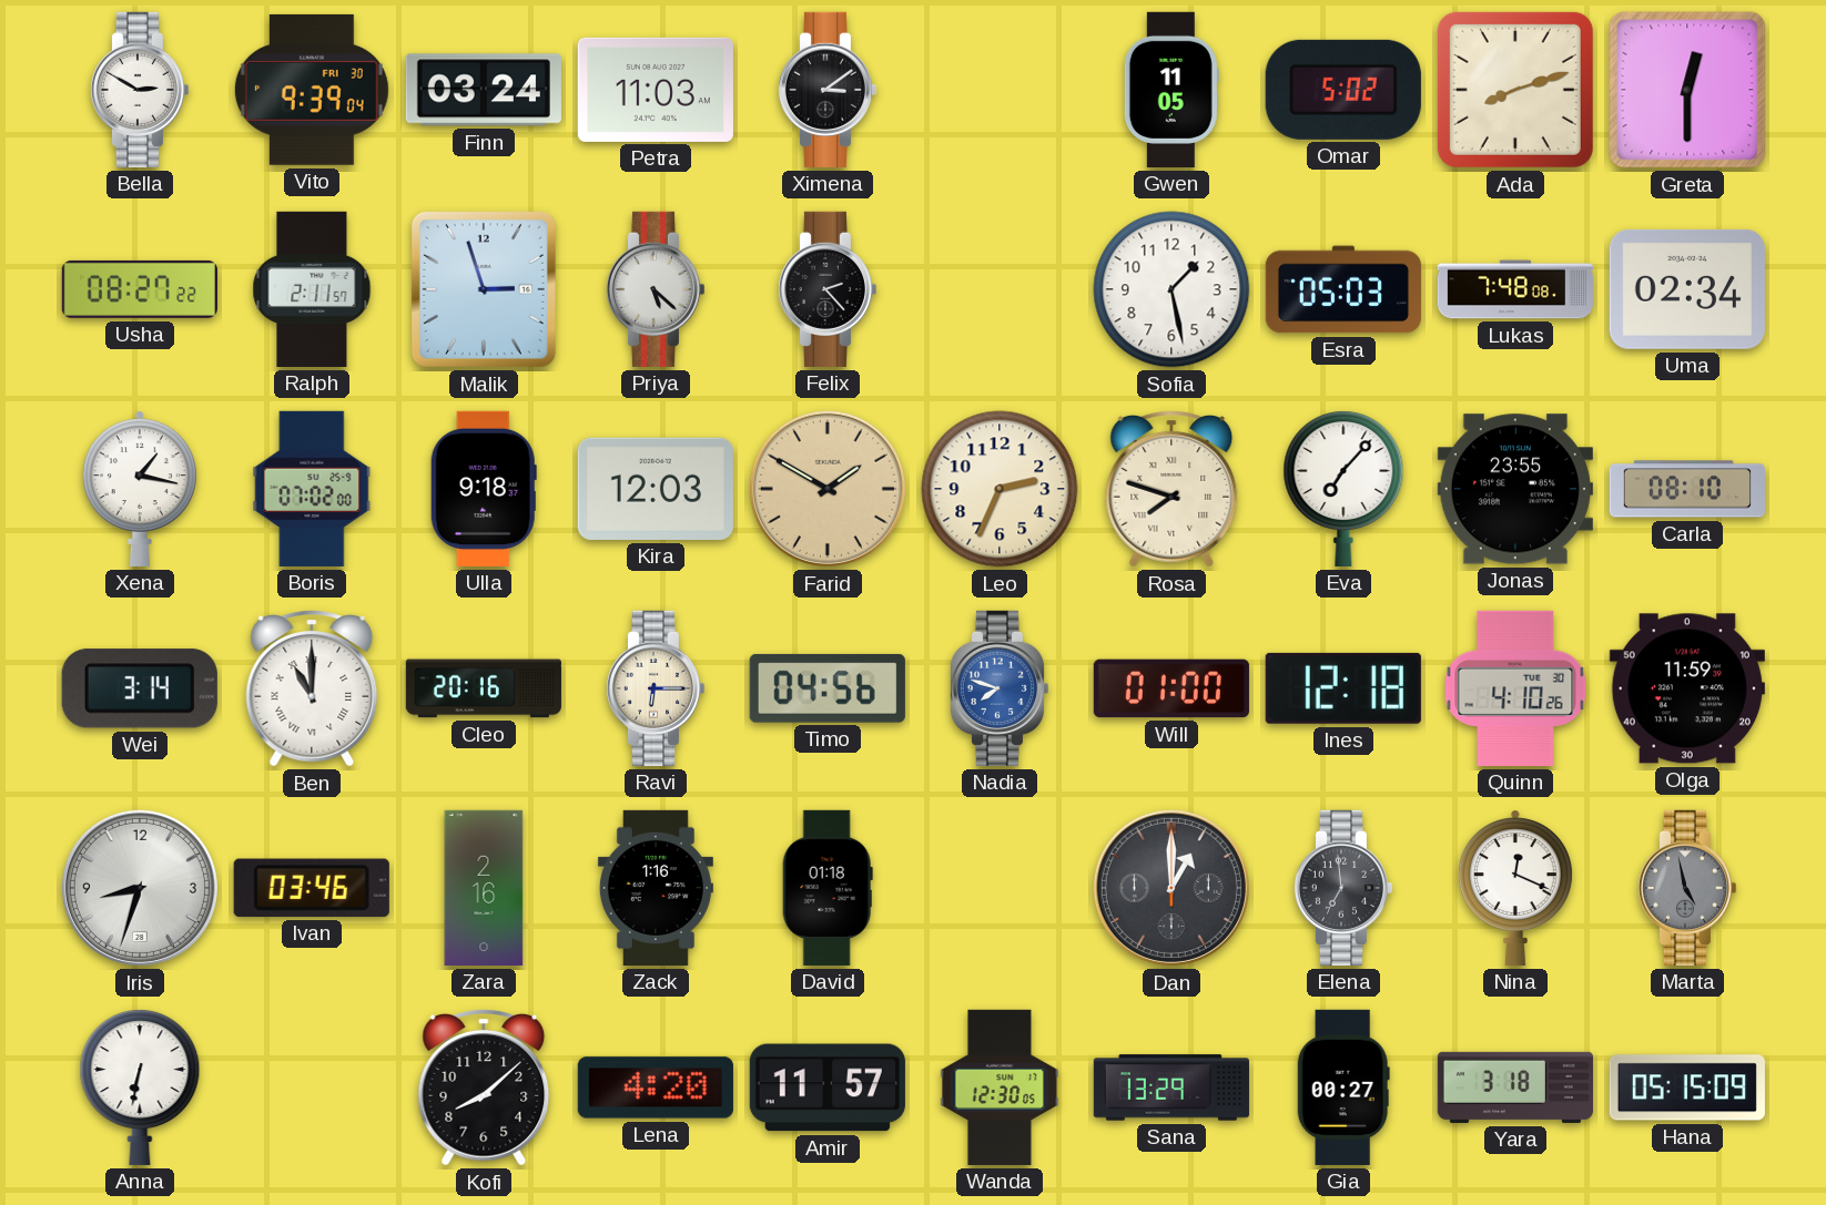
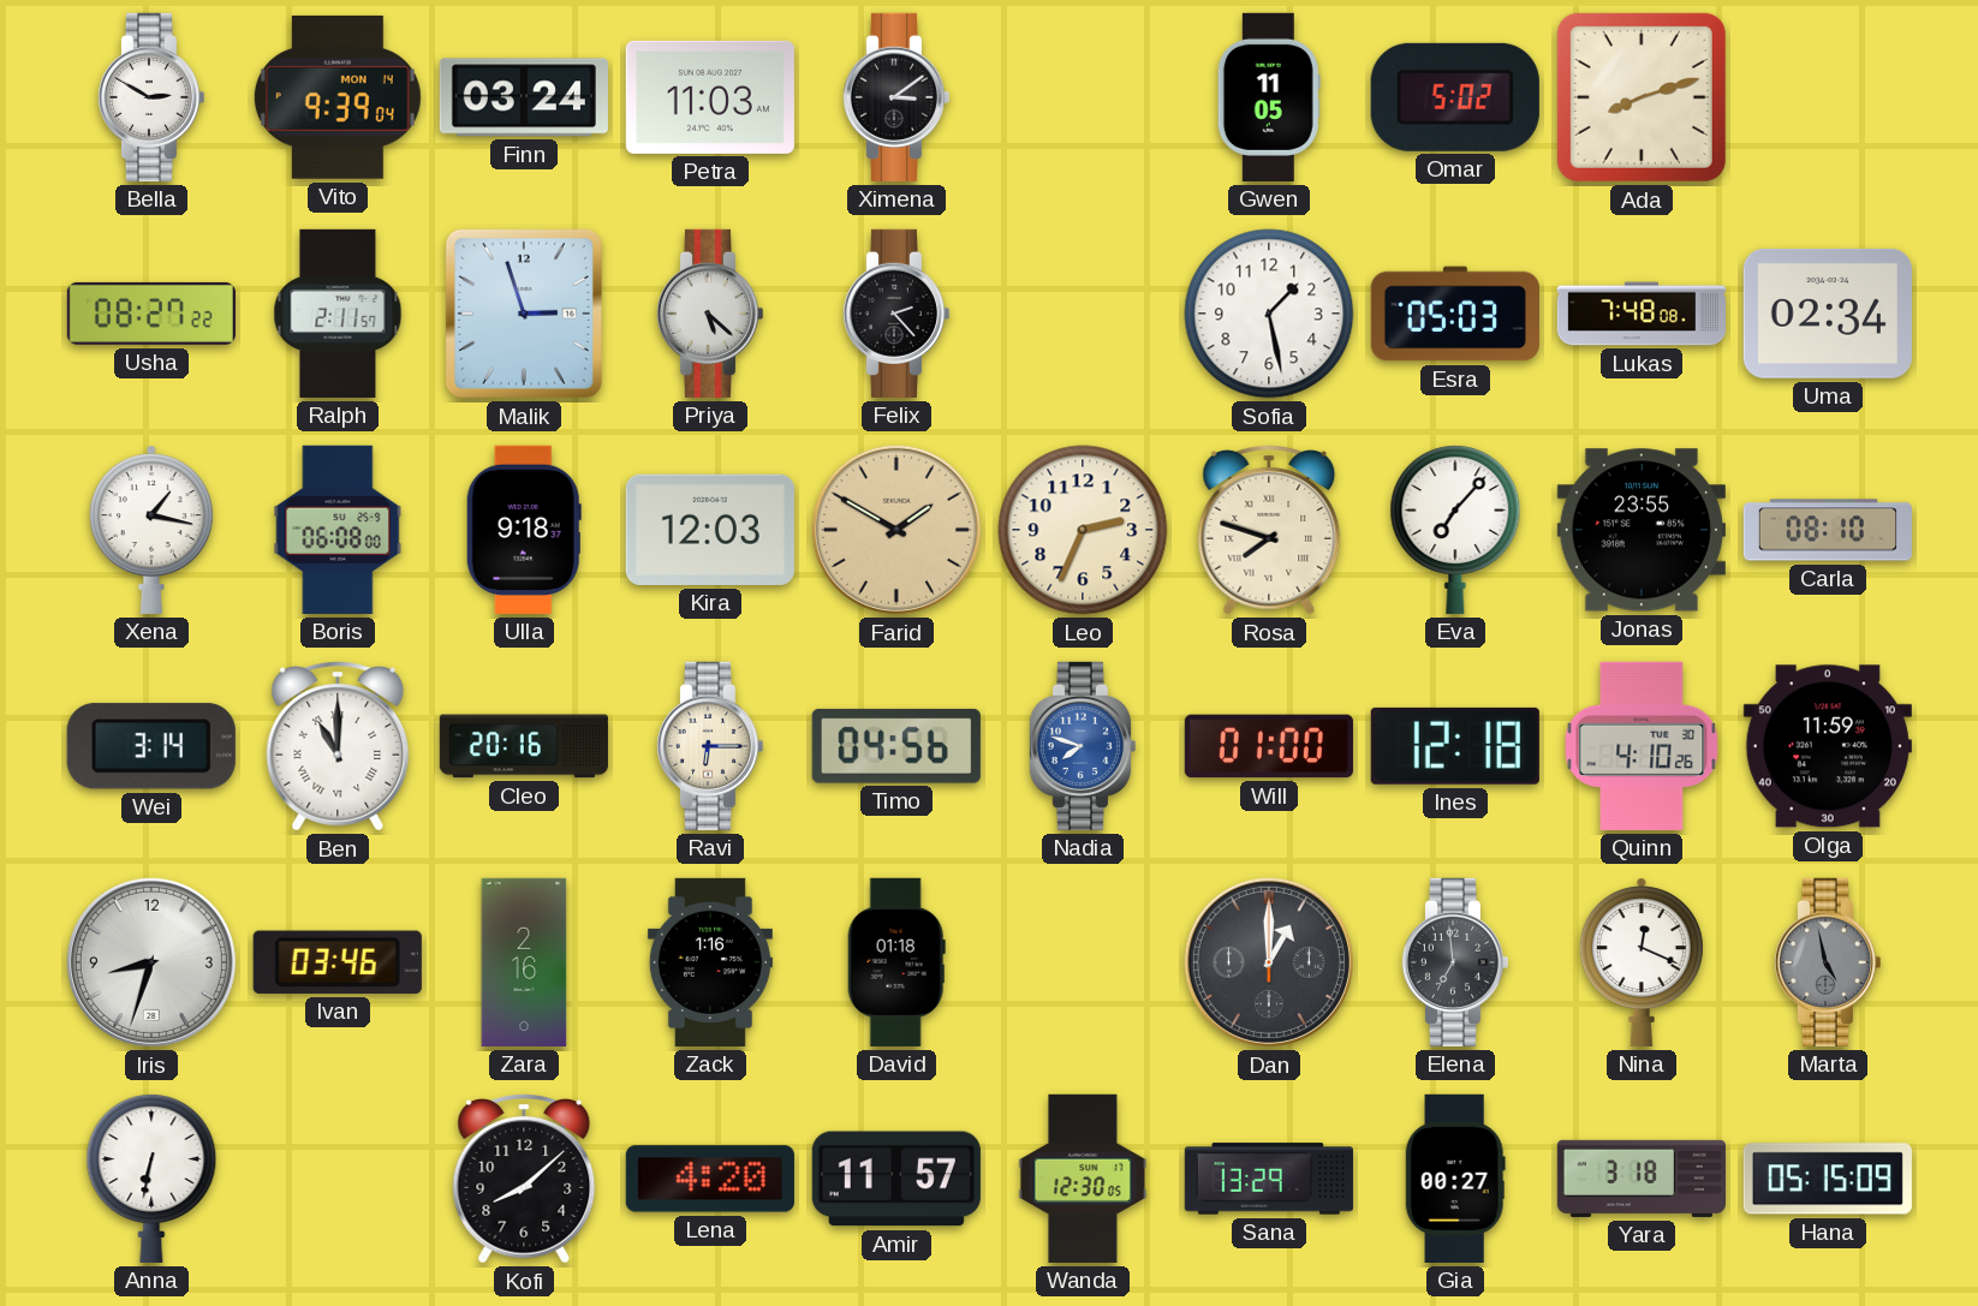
Vito date: FRI 30 -> MON 14
Greta: 12:30 -> none
Boris: 07:02 -> 06:08
